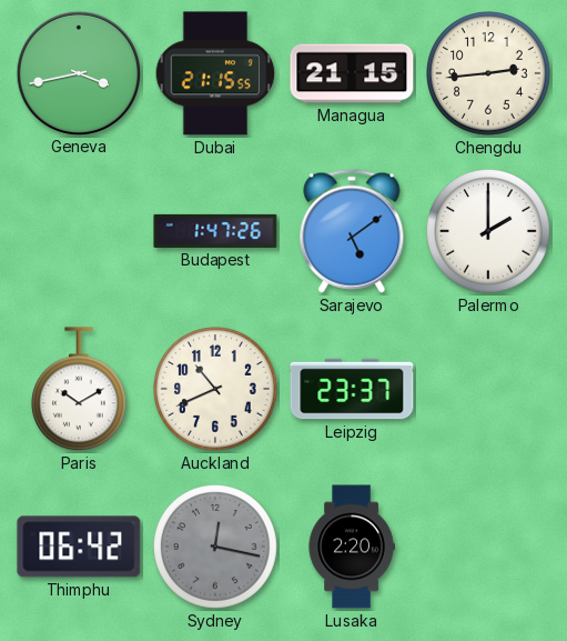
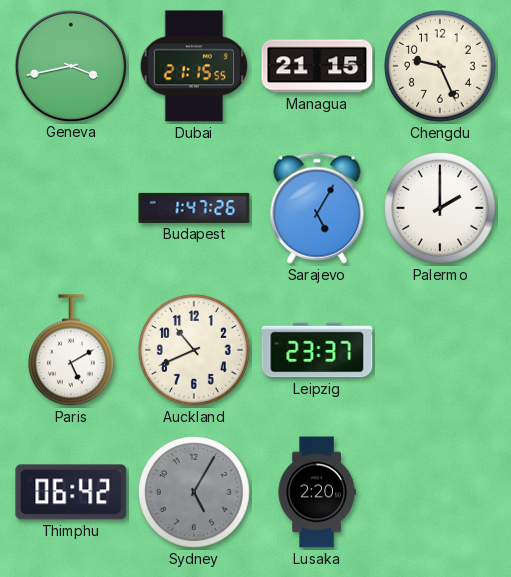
Chengdu: 2:44 -> 9:26
Sarajevo: 5:09 -> 5:05
Paris: 10:10 -> 5:10
Sydney: 12:17 -> 5:05
